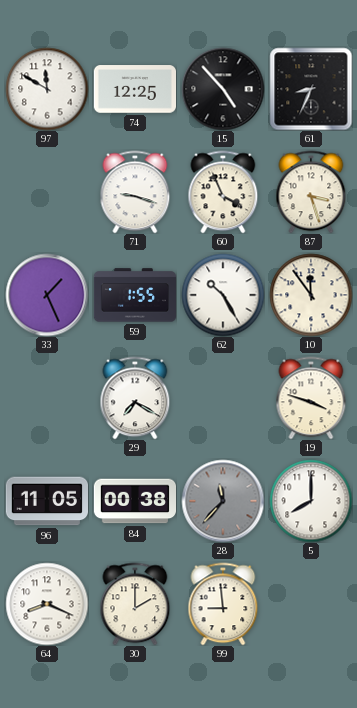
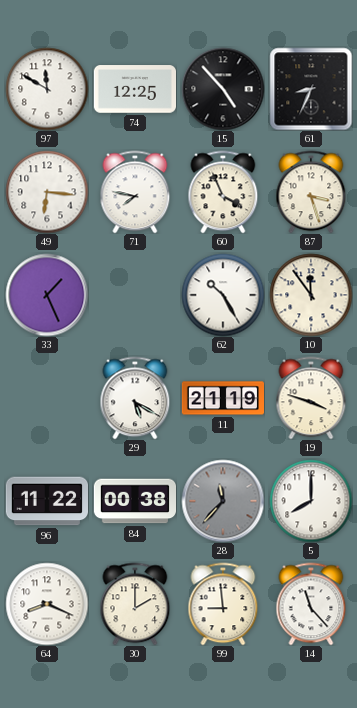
49: none -> 6:16
71: 9:18 -> 7:47
59: 1:55 -> none
29: 7:20 -> 5:20
11: none -> 21:19
96: 11:05 -> 11:22
14: none -> 11:23
